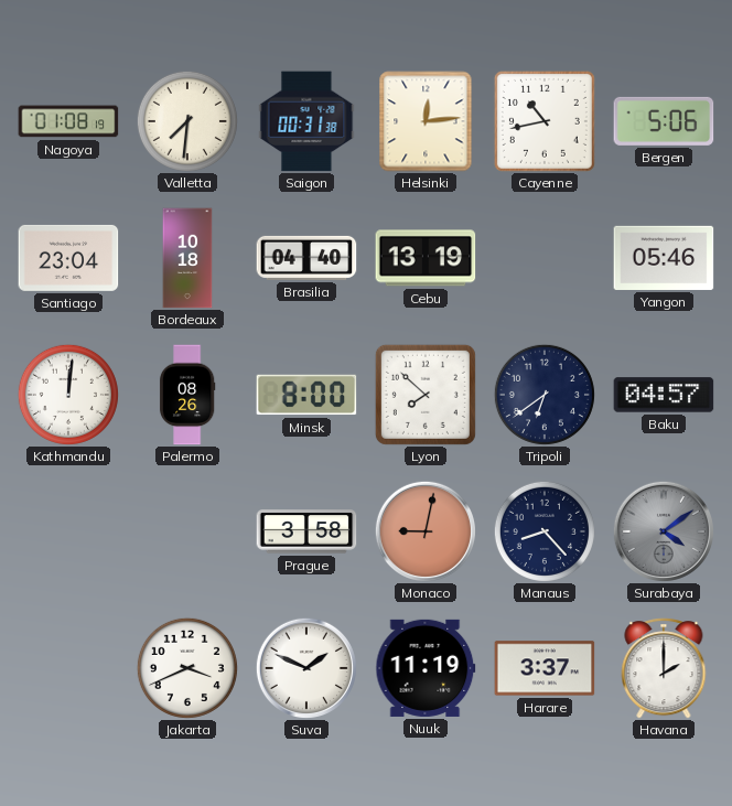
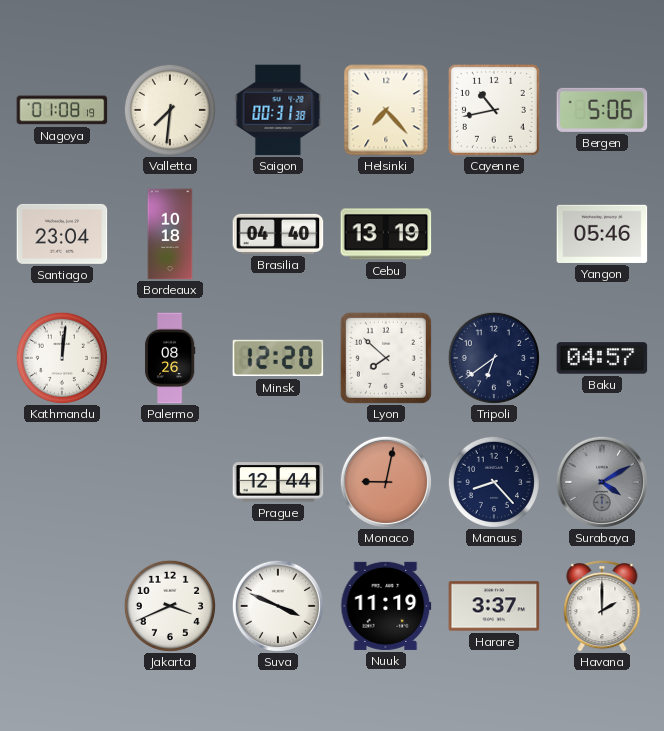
Helsinki: 12:14 -> 7:23
Minsk: 8:00 -> 12:20
Prague: 3:58 -> 12:44
Surabaya: 4:09 -> 4:10
Suva: 1:49 -> 3:49
